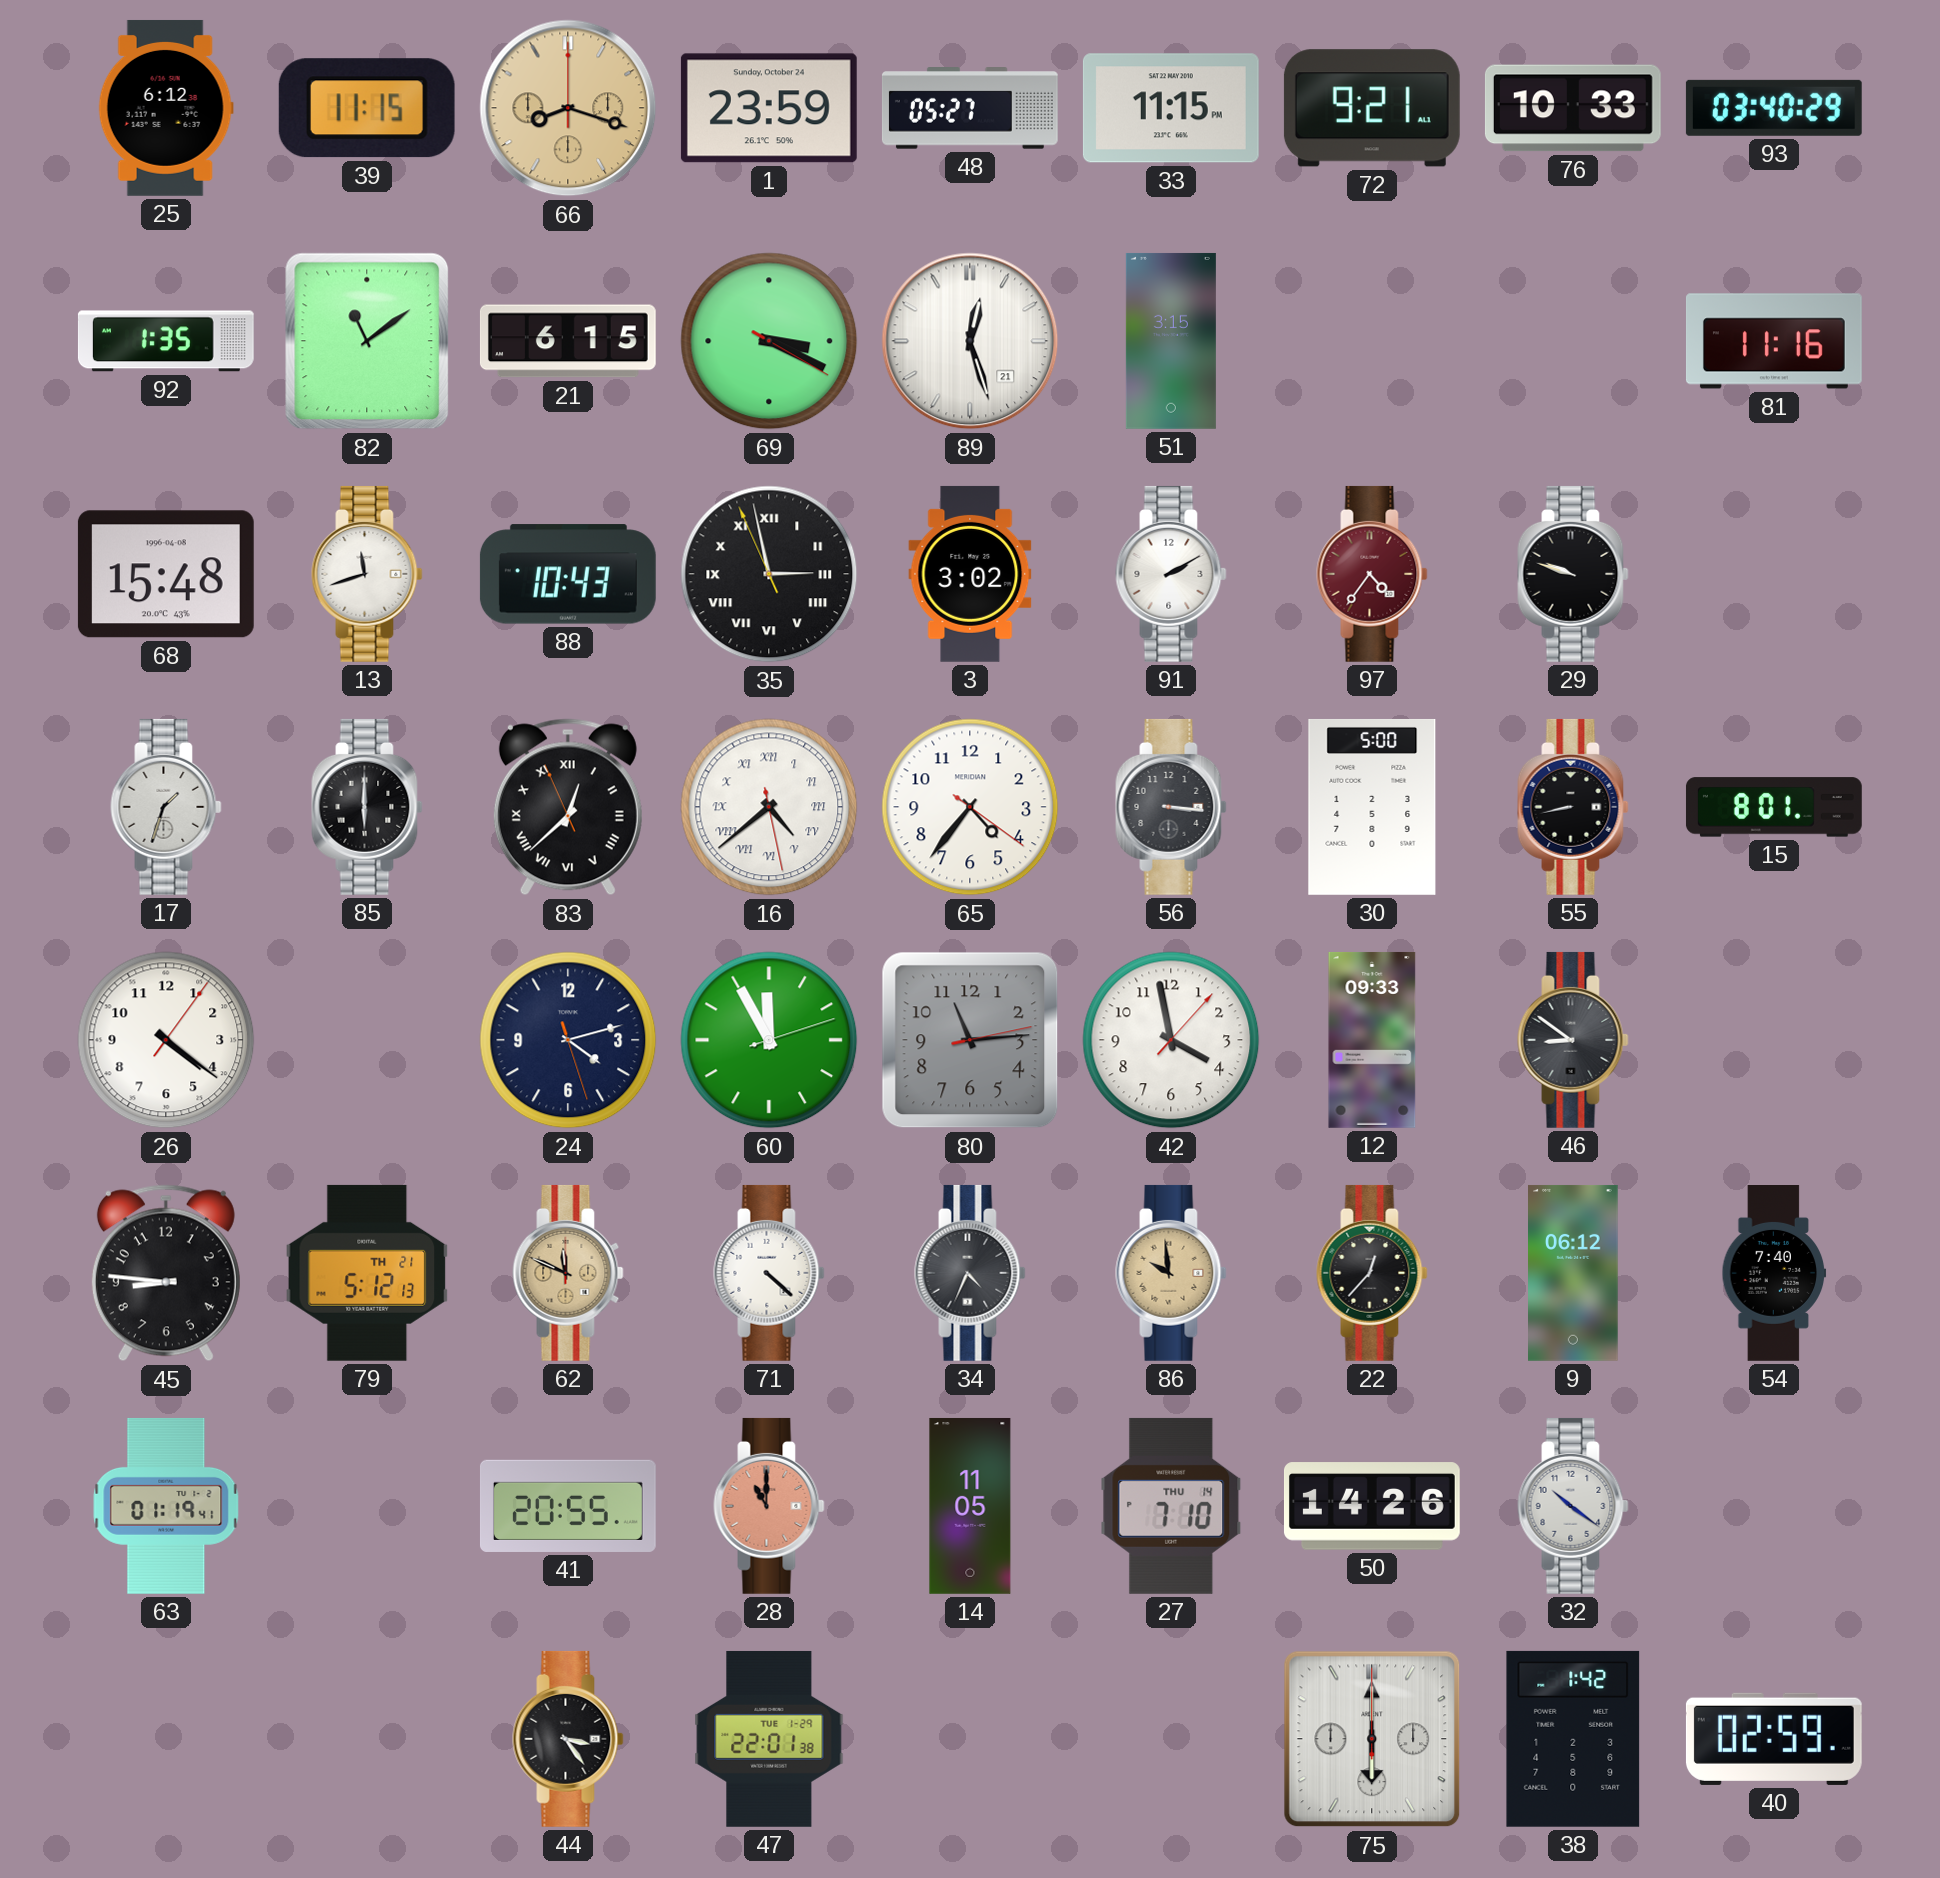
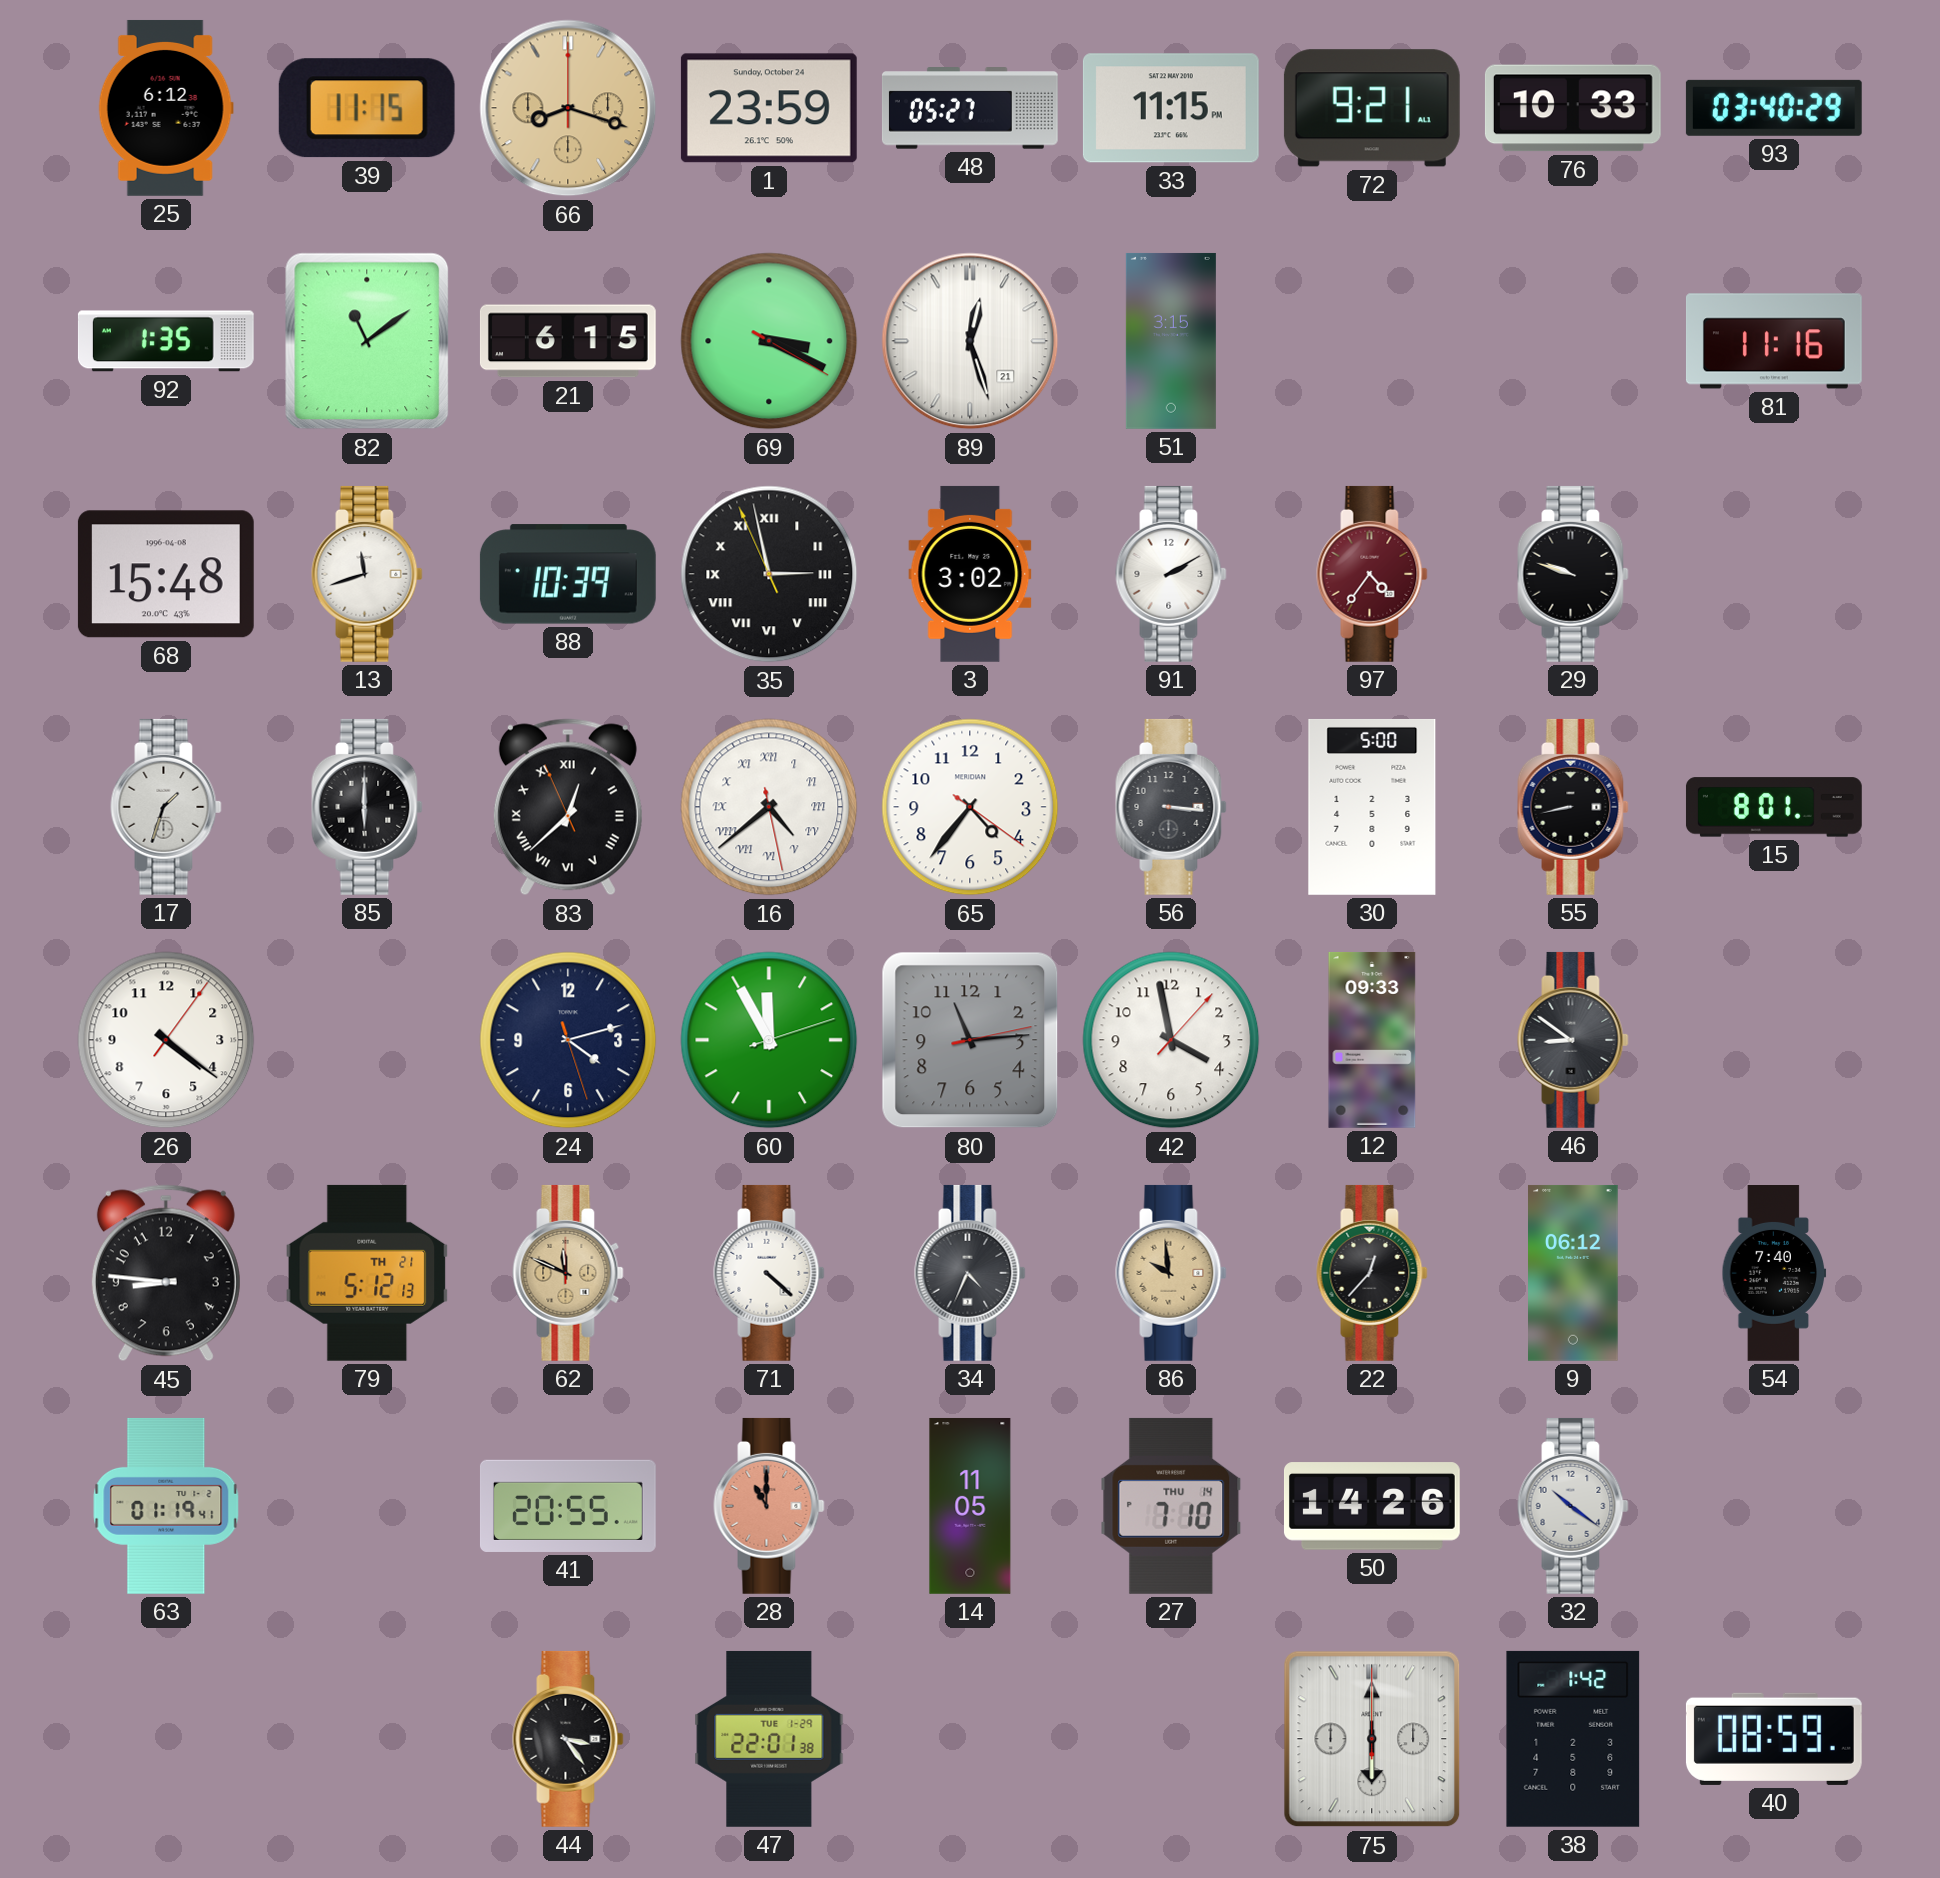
88: 10:43 -> 10:39
40: 02:59 -> 08:59
